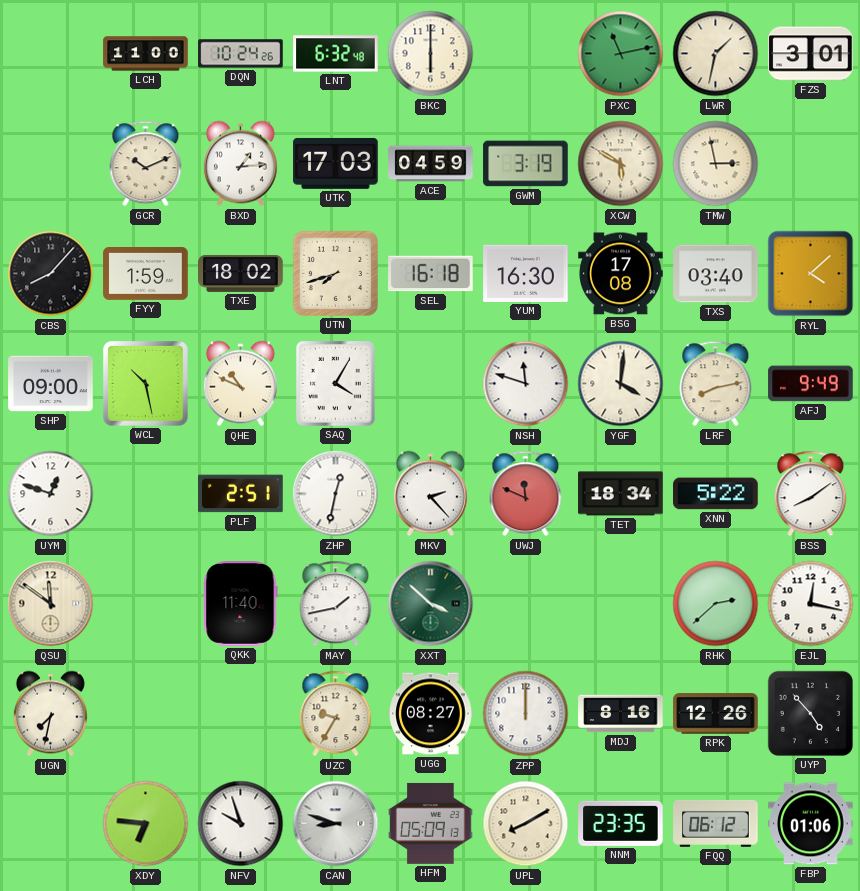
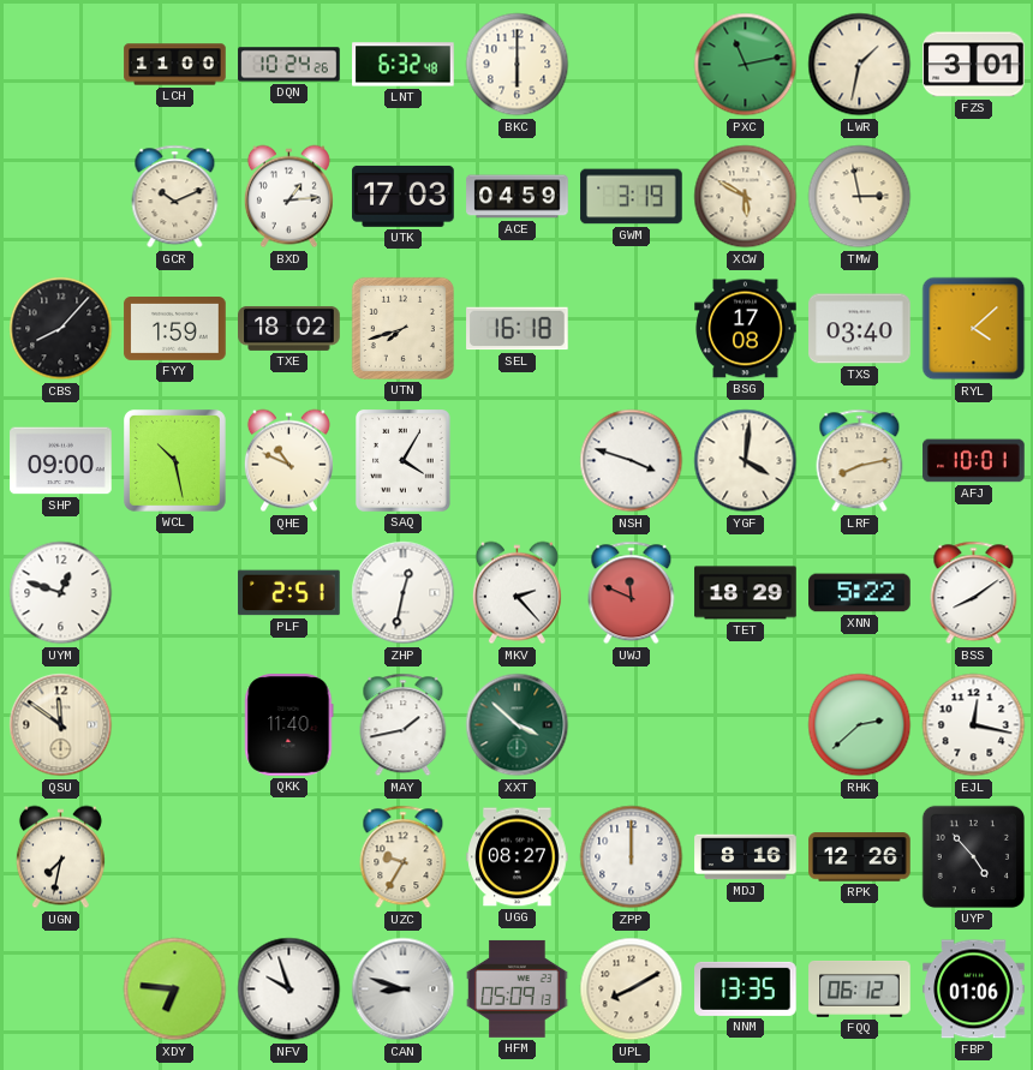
YUM: 16:30 -> none
NSH: 11:48 -> 3:48
AFJ: 9:49 -> 10:01
TET: 18:34 -> 18:29
NNM: 23:35 -> 13:35
